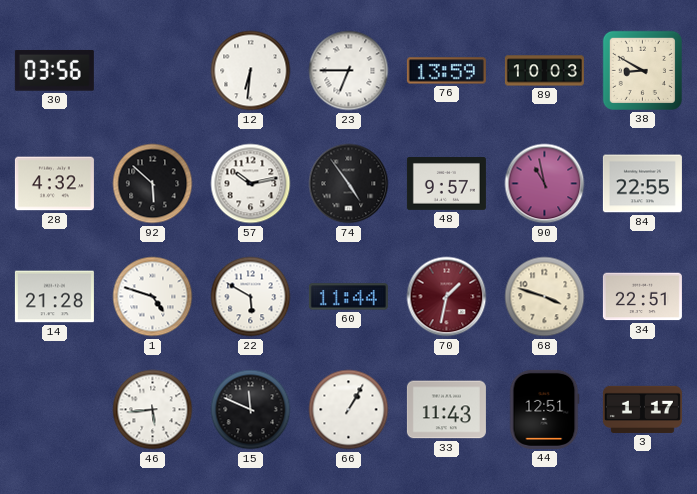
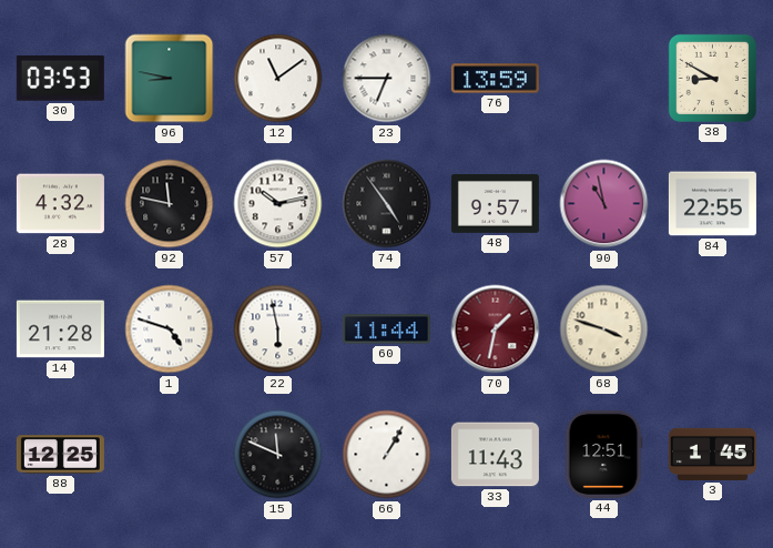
30: 03:56 -> 03:53
96: none -> 8:47
12: 6:31 -> 11:09
89: 10:03 -> none
92: 5:52 -> 11:47
22: 5:50 -> 5:58
34: 22:51 -> none
88: none -> 12:25
46: 5:44 -> none
3: 1:17 -> 1:45
